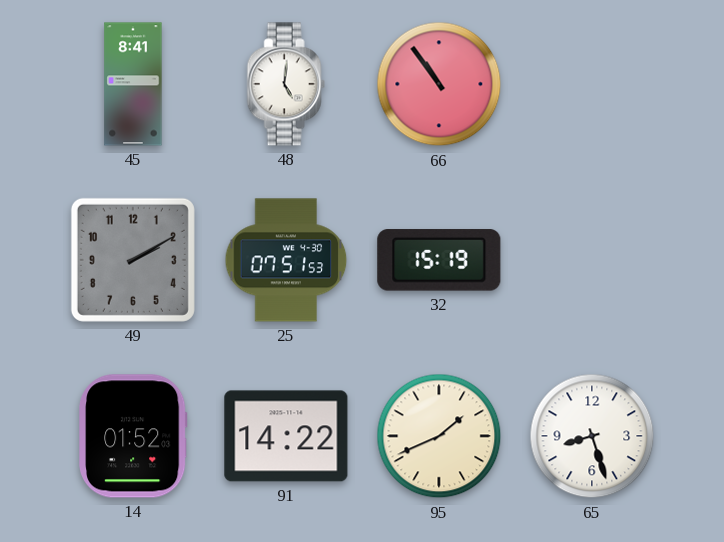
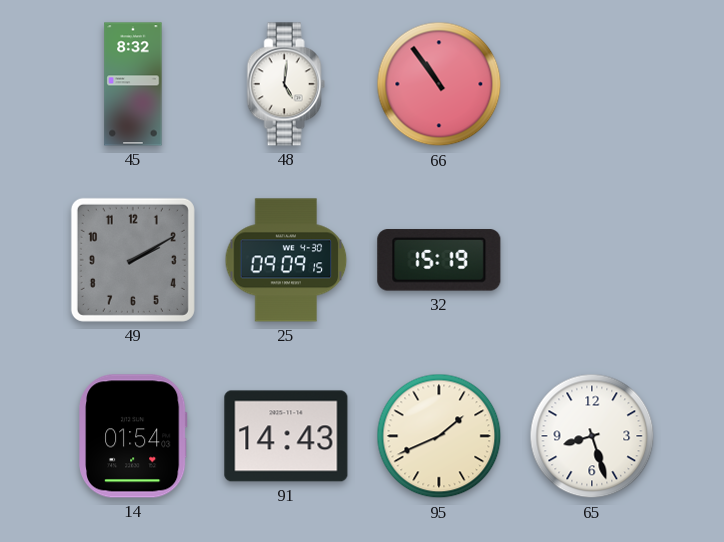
45: 8:41 -> 8:32
25: 07:51 -> 09:09
14: 01:52 -> 01:54
91: 14:22 -> 14:43
